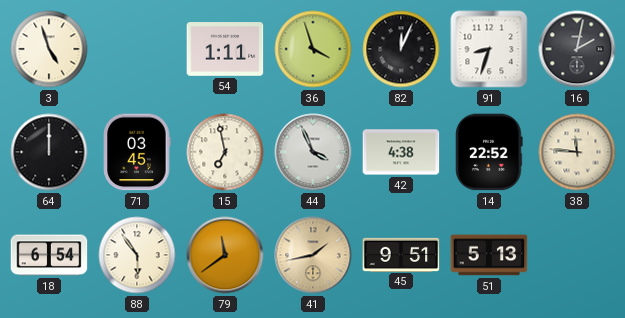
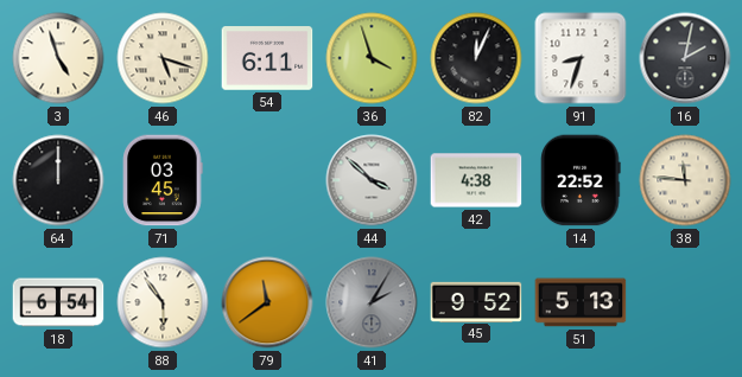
46: none -> 5:18
54: 1:11 -> 6:11
15: 6:58 -> none
44: 3:56 -> 3:52
41: 1:43 -> 2:05
41 dial: champagne -> grey
45: 9:51 -> 9:52
